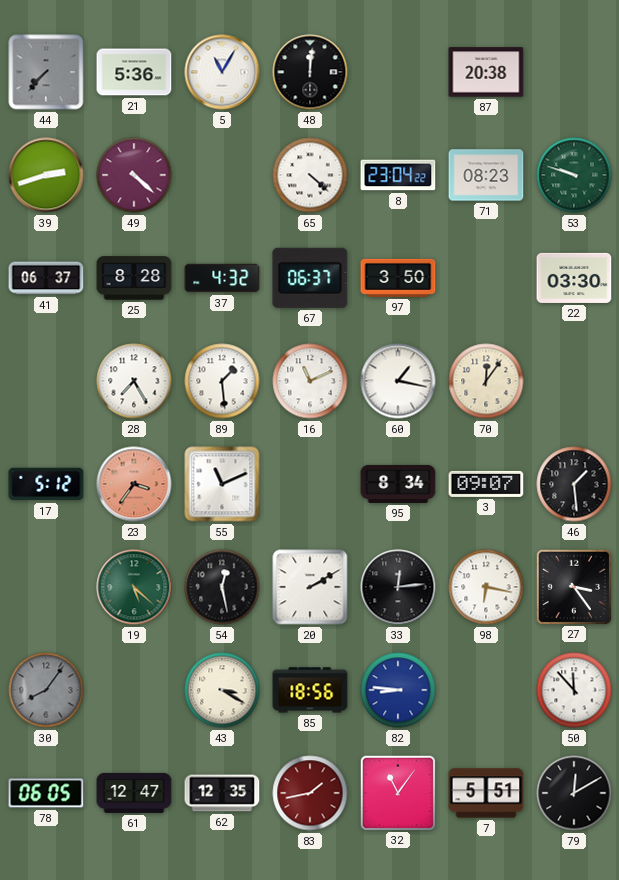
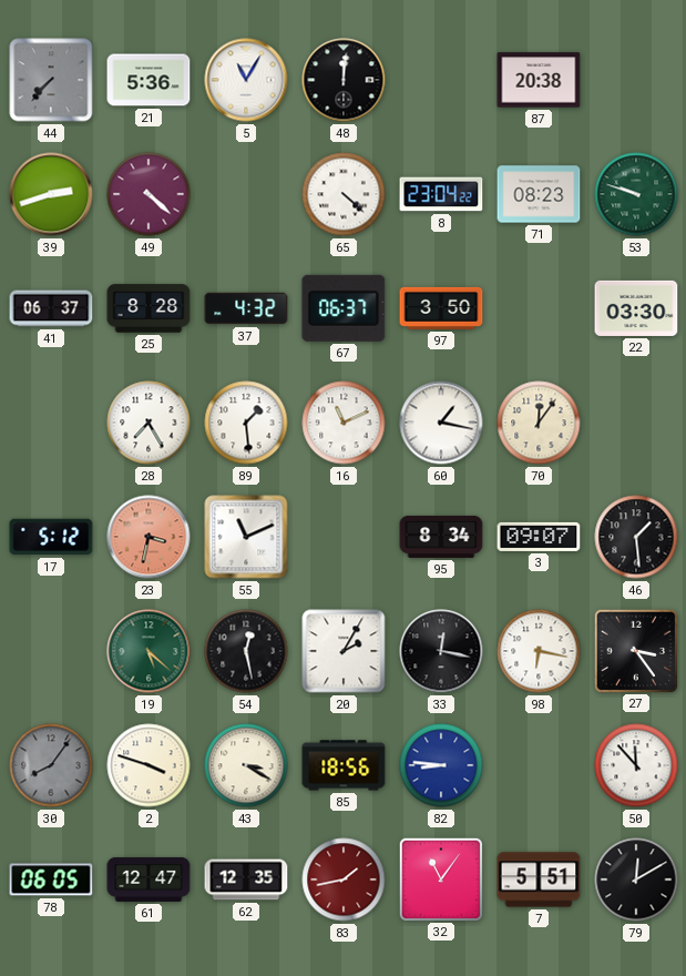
23: 3:36 -> 3:32
20: 2:10 -> 2:05
33: 12:14 -> 12:17
2: none -> 3:48
